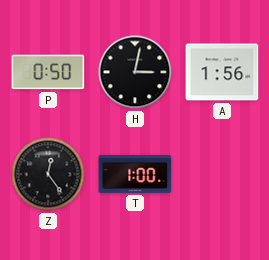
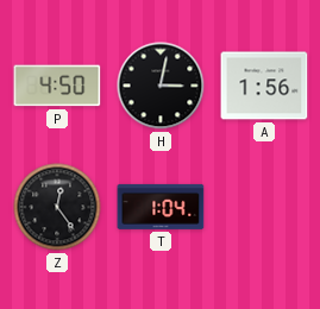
P: 0:50 -> 4:50
T: 1:00 -> 1:04
